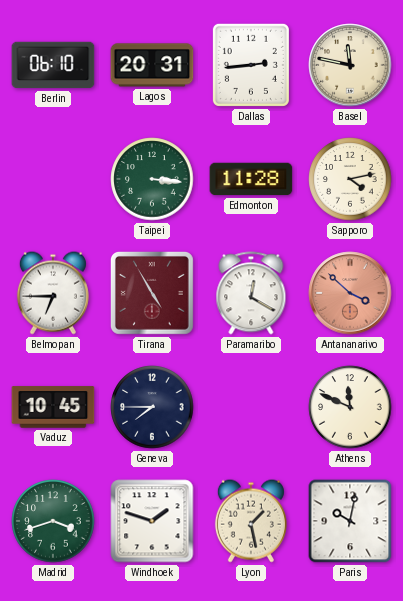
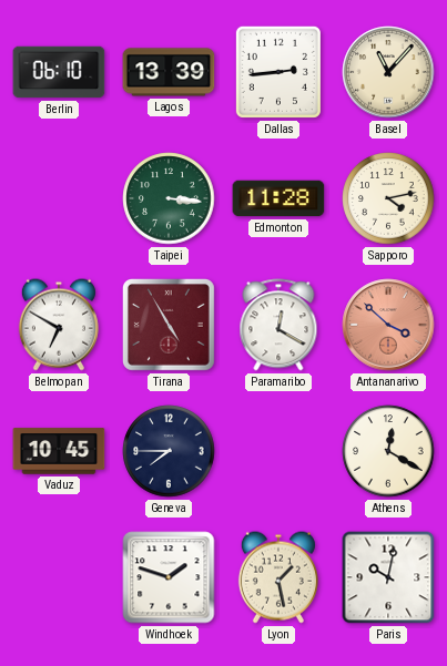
Lagos: 20:31 -> 13:39
Basel: 11:47 -> 11:07
Belmopan: 6:45 -> 6:50
Athens: 11:49 -> 12:20
Madrid: 3:42 -> none
